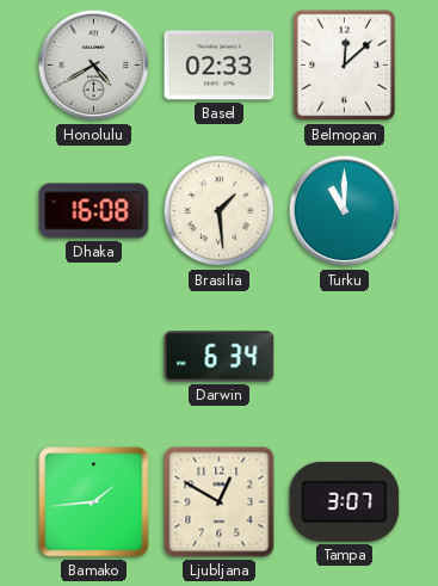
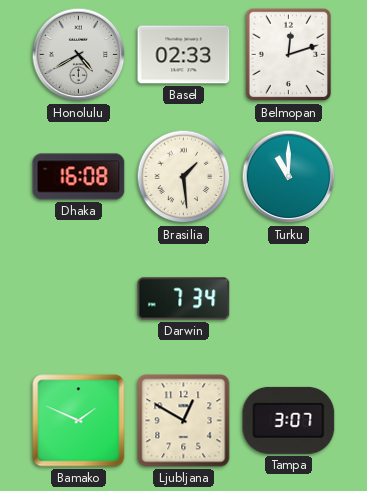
Belmopan: 12:08 -> 12:12
Darwin: 6:34 -> 7:34
Bamako: 1:44 -> 1:49
